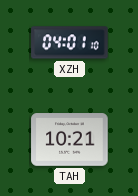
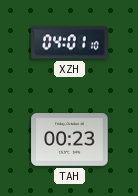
TAH: 10:21 -> 00:23
